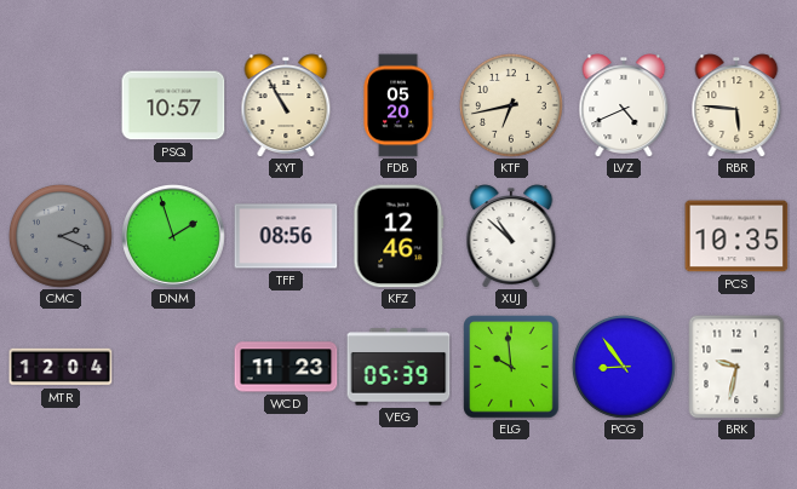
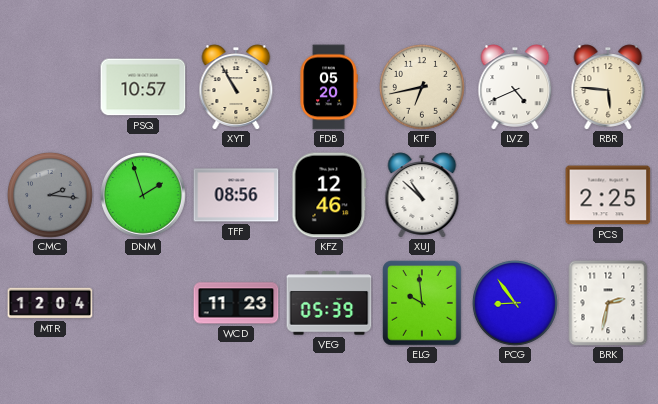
CMC: 2:19 -> 2:16
PCS: 10:35 -> 2:25
BRK: 9:32 -> 2:32
